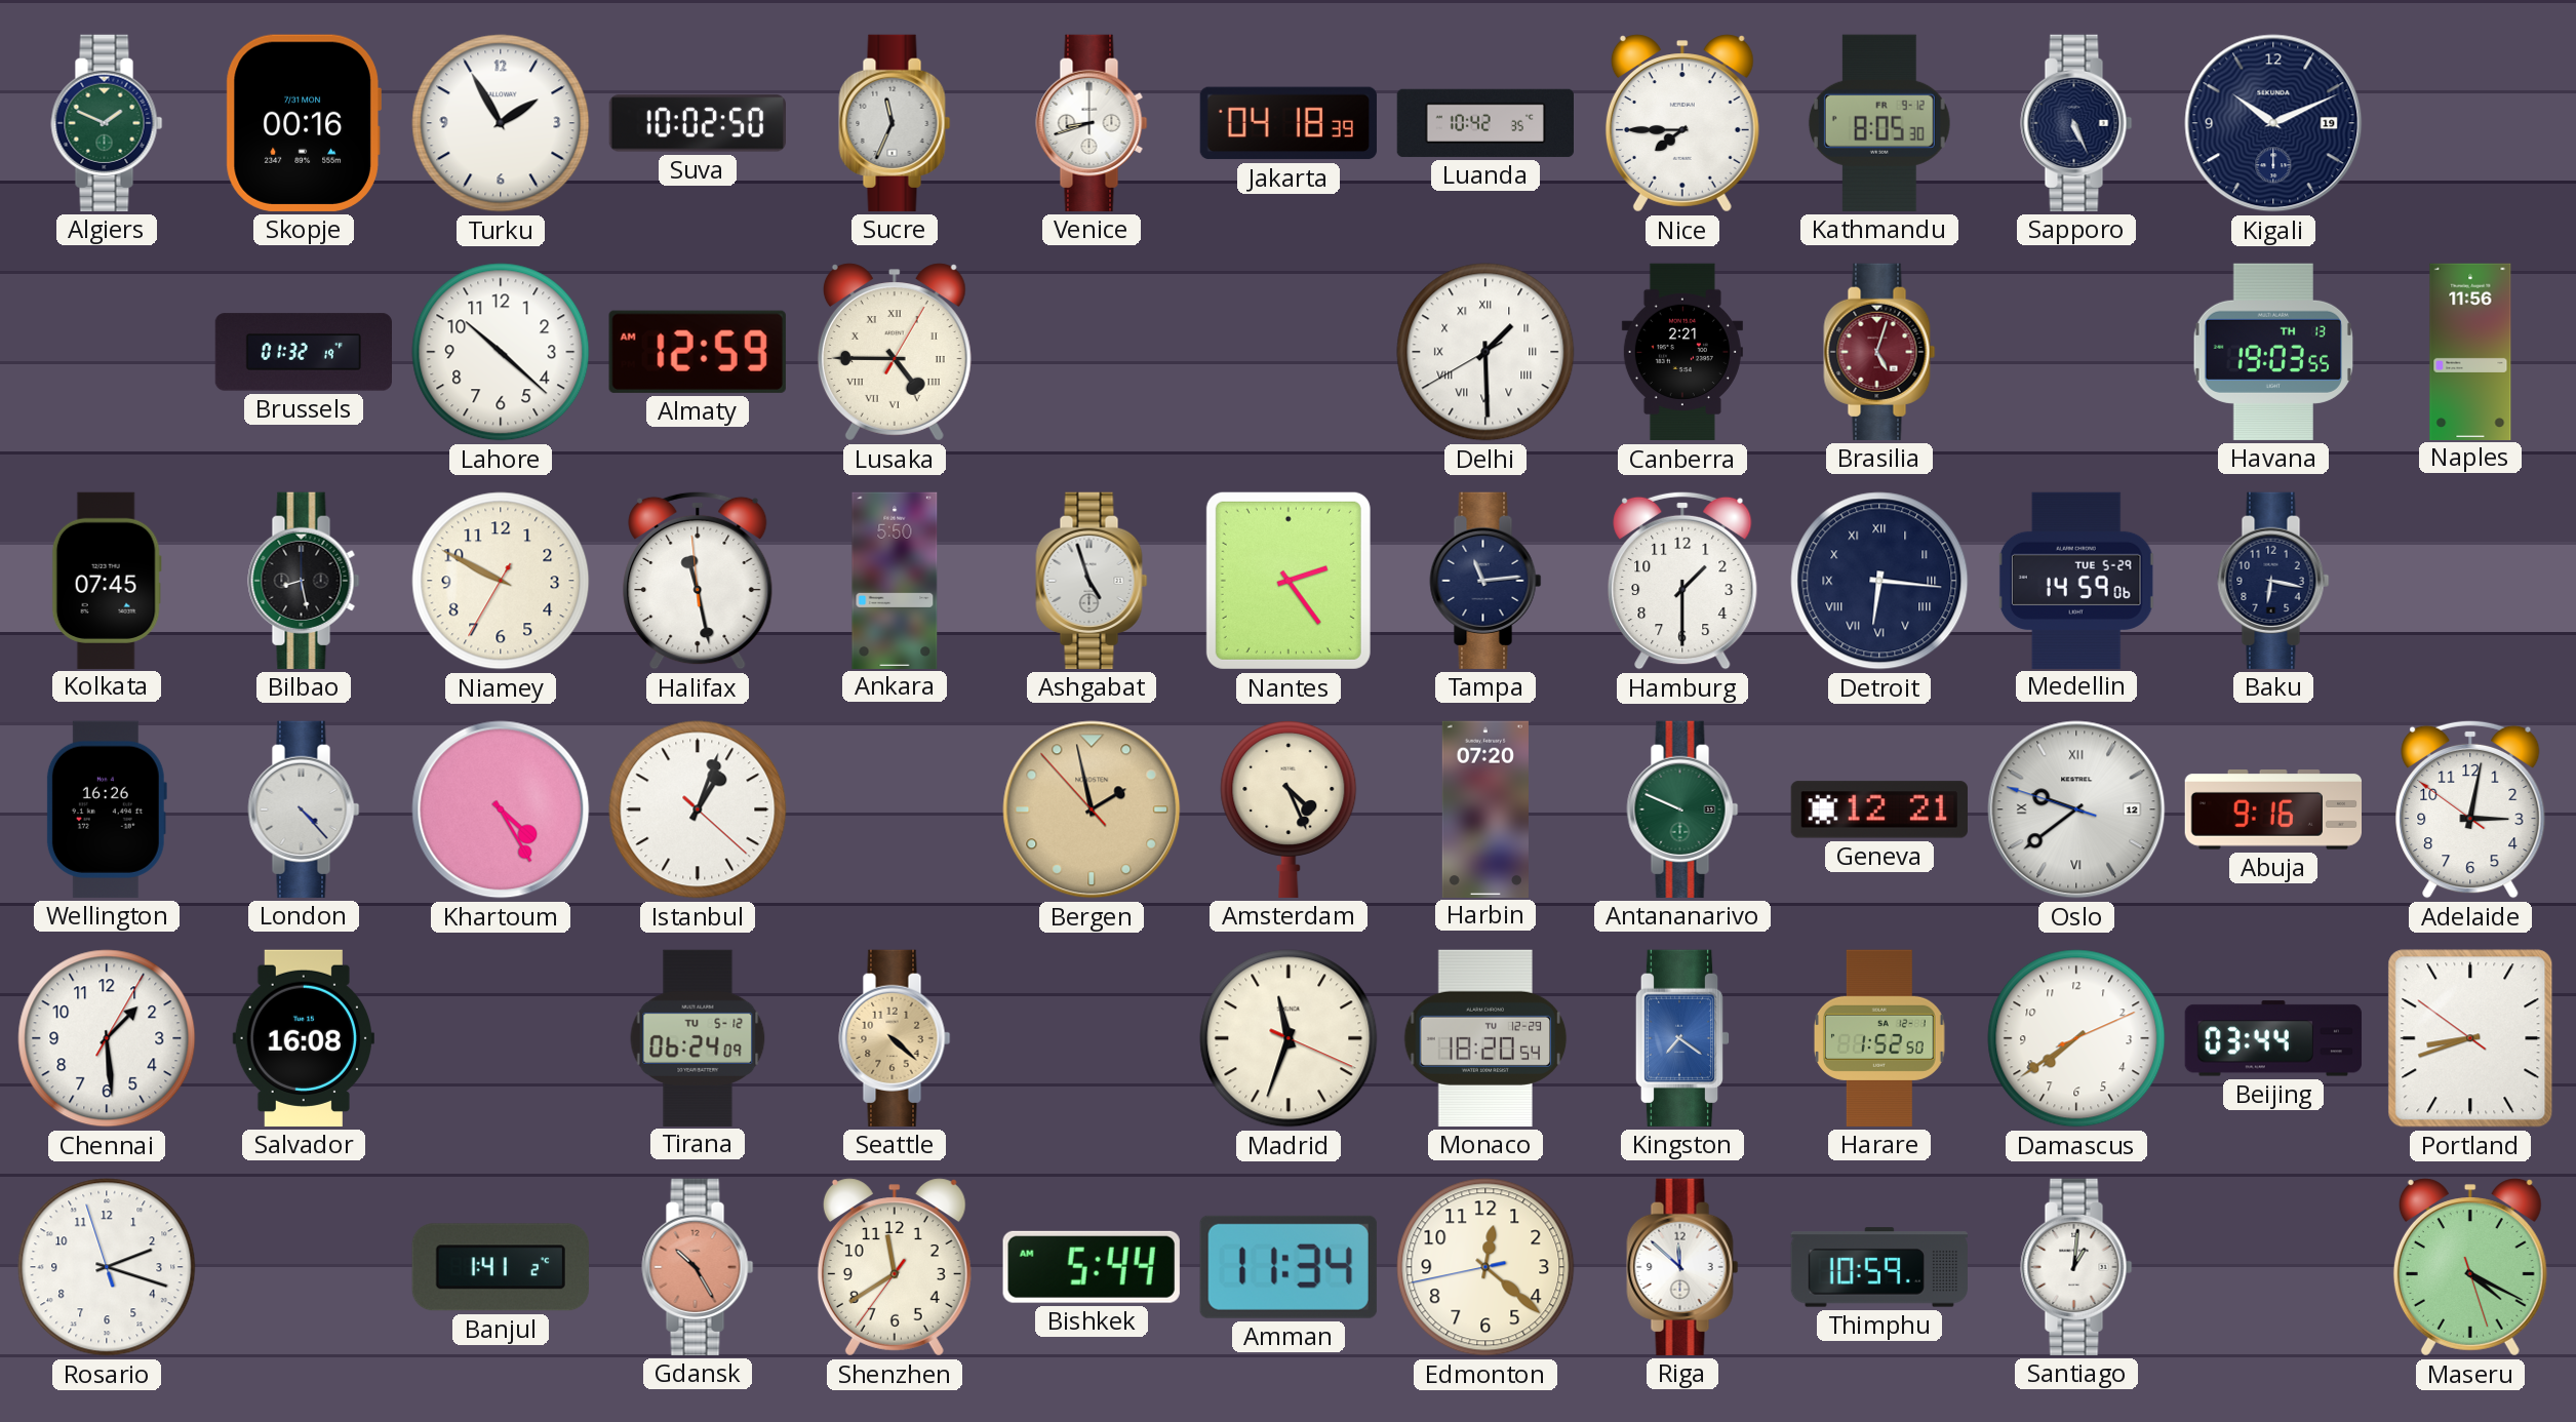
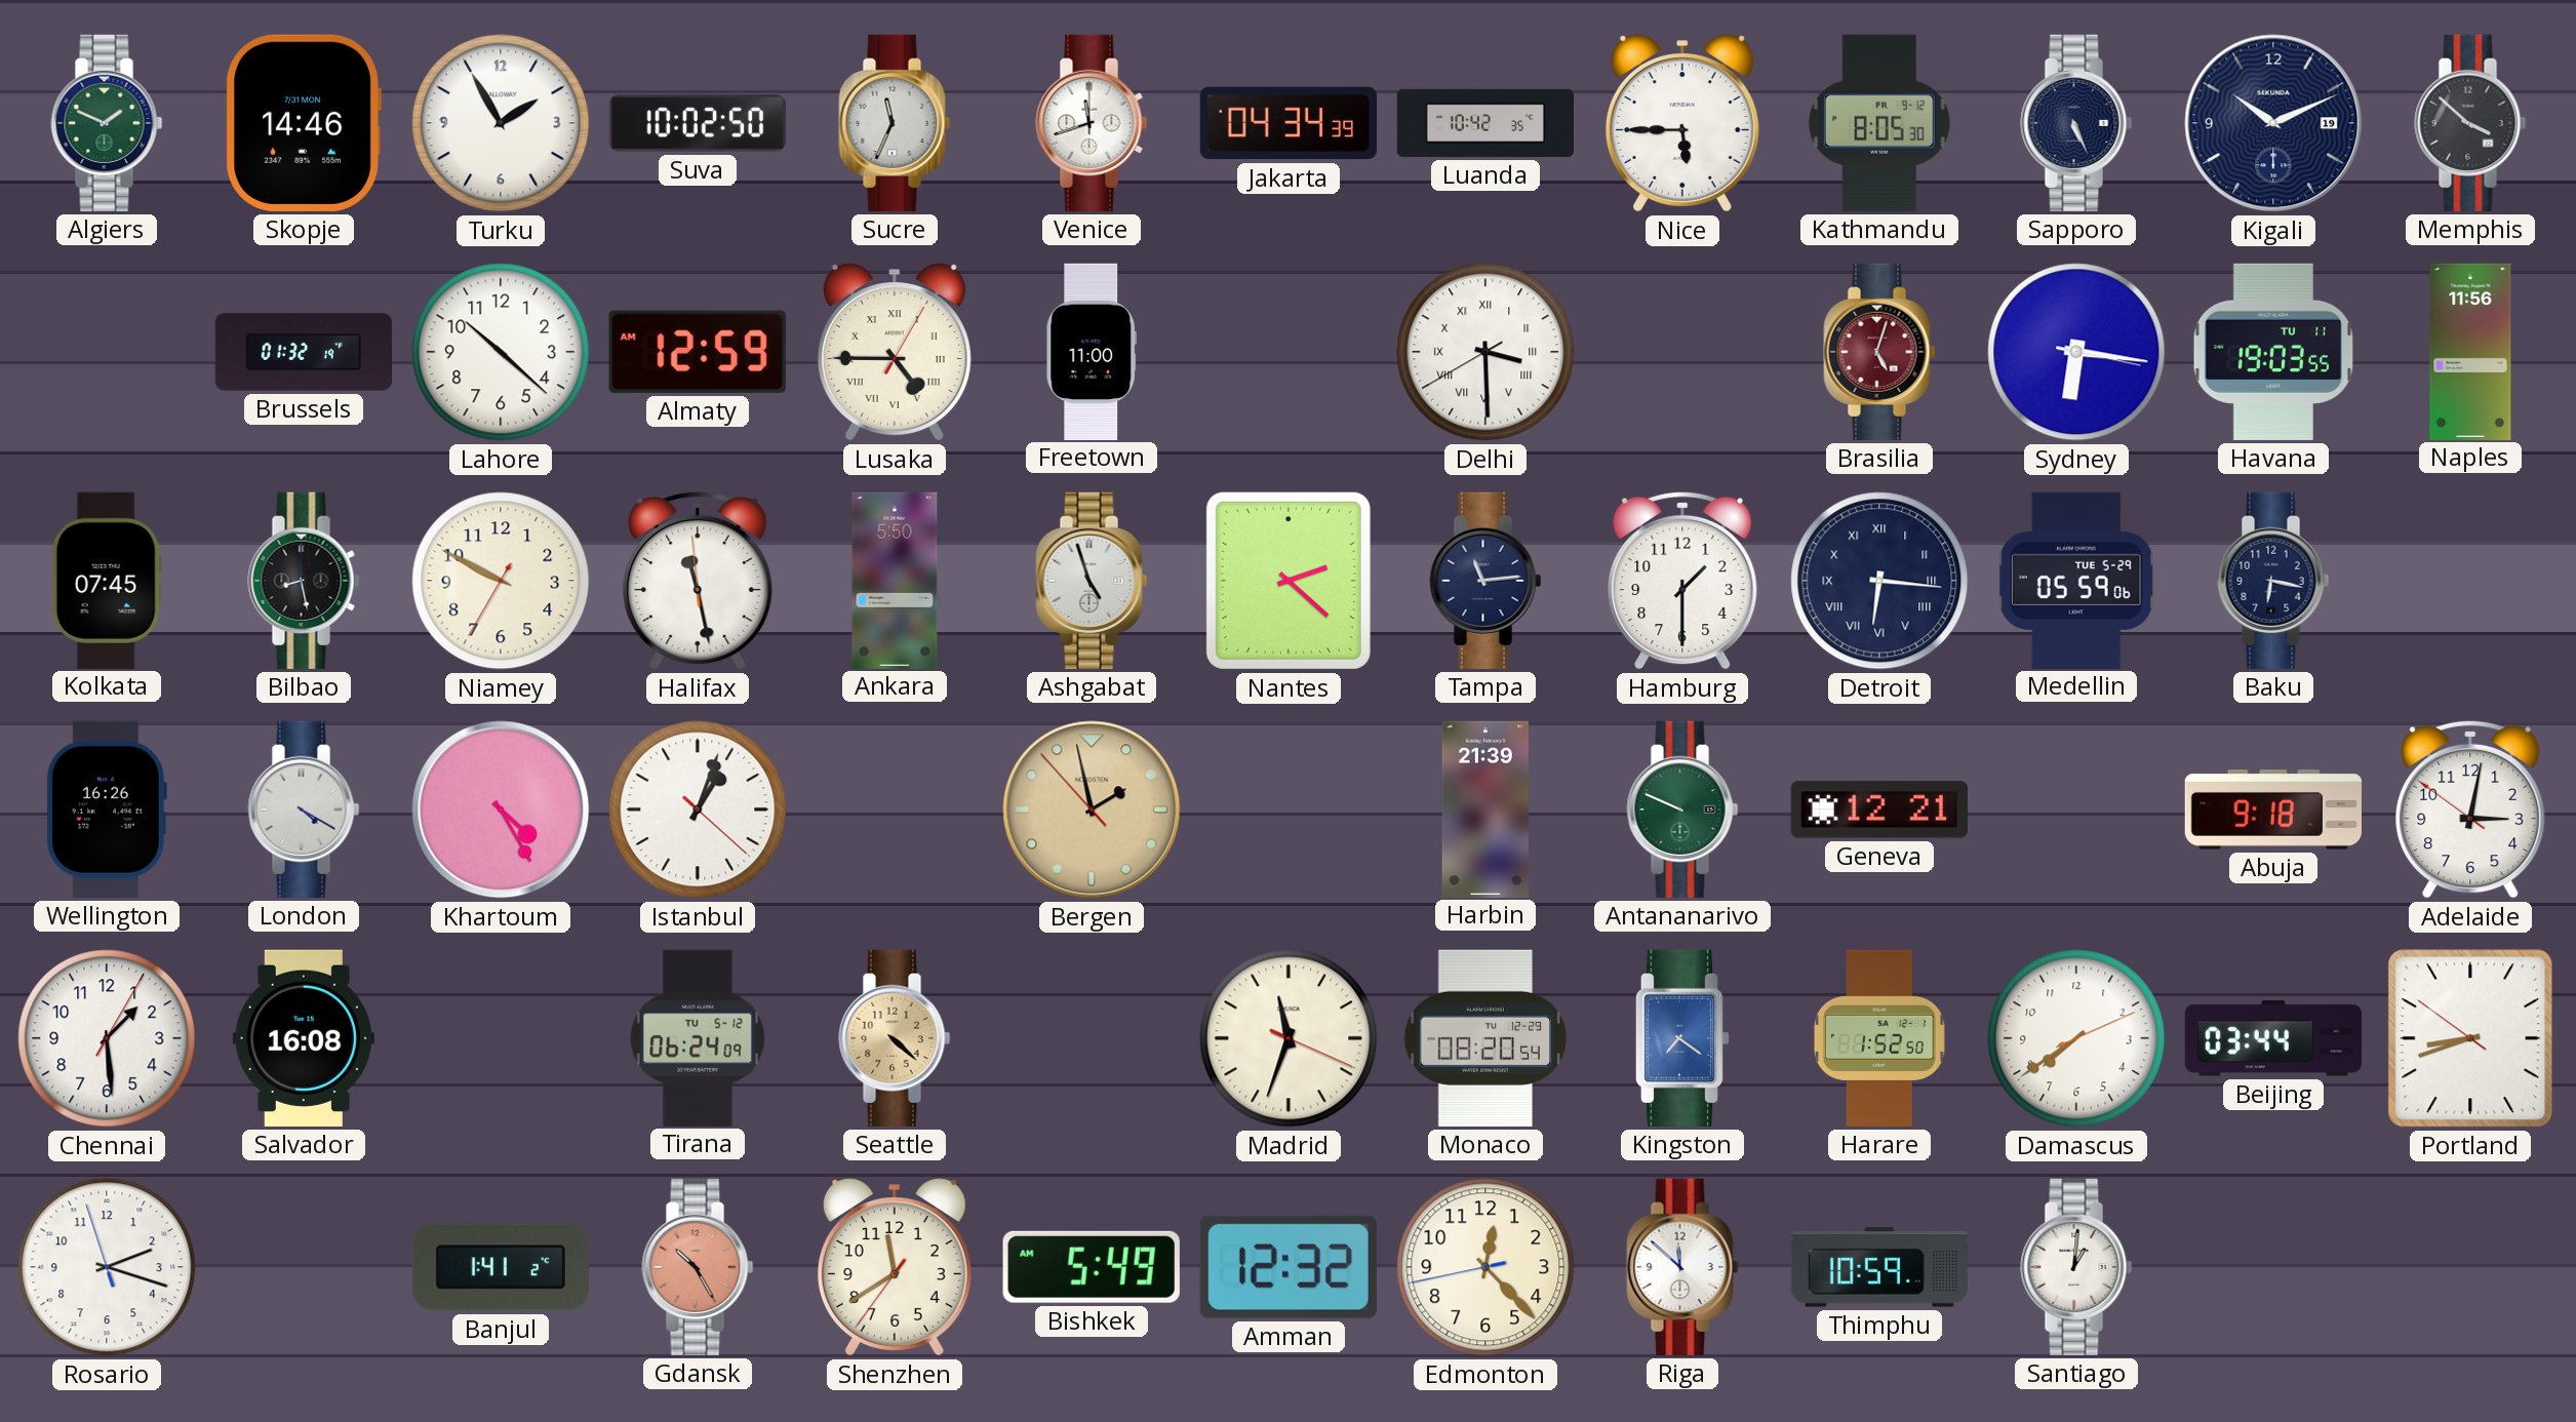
Skopje: 00:16 -> 14:46
Venice: 8:42 -> 11:42
Jakarta: 04:18 -> 04:34
Nice: 7:45 -> 5:45
Memphis: none -> 3:52
Freetown: none -> 11:00
Delhi: 1:29 -> 3:29
Canberra: 2:21 -> none
Sydney: none -> 6:16
Havana date: TH 13 -> TU 11
Nantes: 2:24 -> 2:22
Medellin: 14:59 -> 05:59
London: 4:23 -> 4:20
Amsterdam: 4:26 -> none
Harbin: 07:20 -> 21:39
Oslo: 9:38 -> none
Abuja: 9:16 -> 9:18
Monaco: 18:20 -> 08:20
Bishkek: 5:44 -> 5:49
Amman: 11:34 -> 12:32
Edmonton: 12:21 -> 12:22
Maseru: 4:19 -> none
